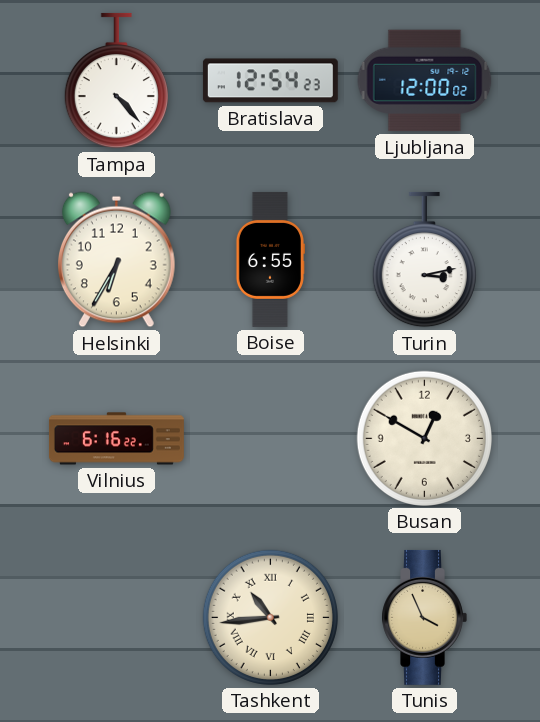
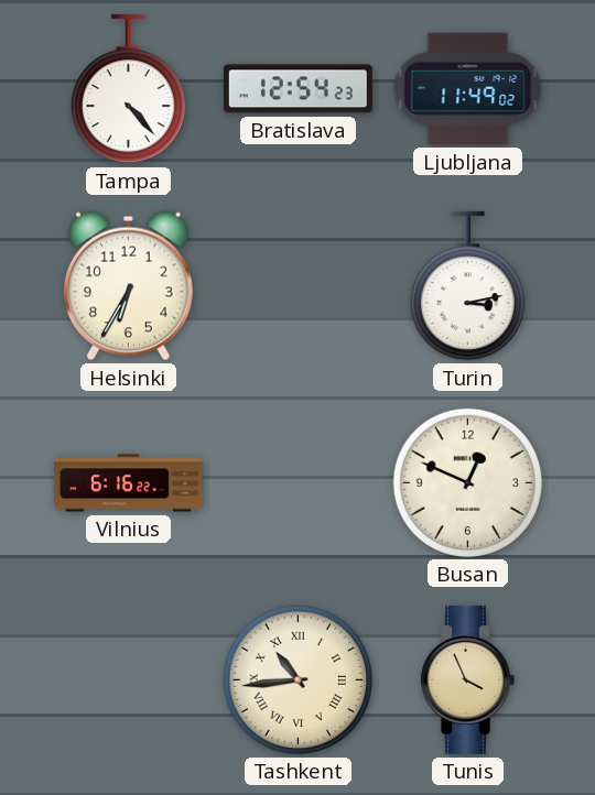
Ljubljana: 12:00 -> 11:49
Boise: 6:55 -> none
Busan: 12:50 -> 12:49
